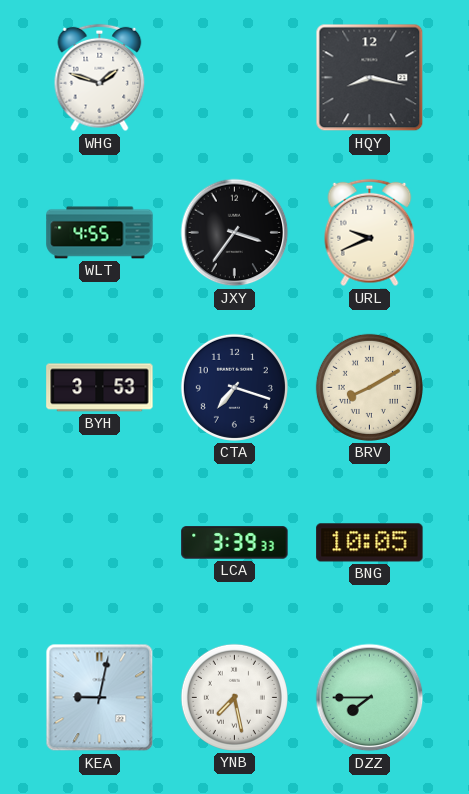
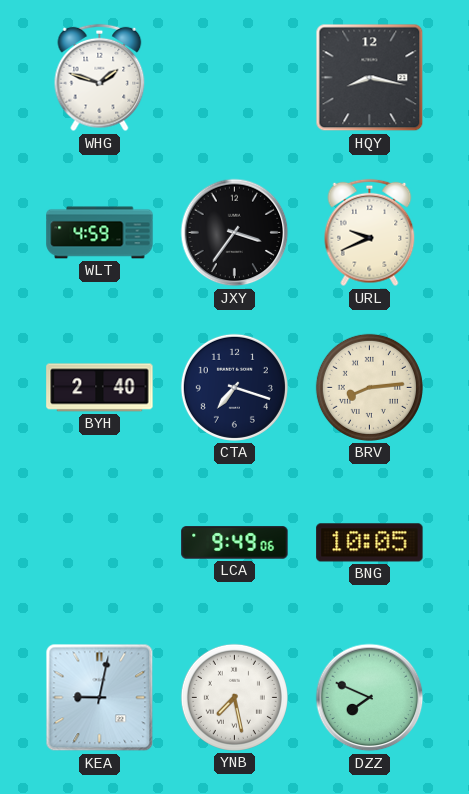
WLT: 4:55 -> 4:59
BYH: 3:53 -> 2:40
BRV: 8:10 -> 8:14
LCA: 3:39 -> 9:49
DZZ: 7:45 -> 7:49
